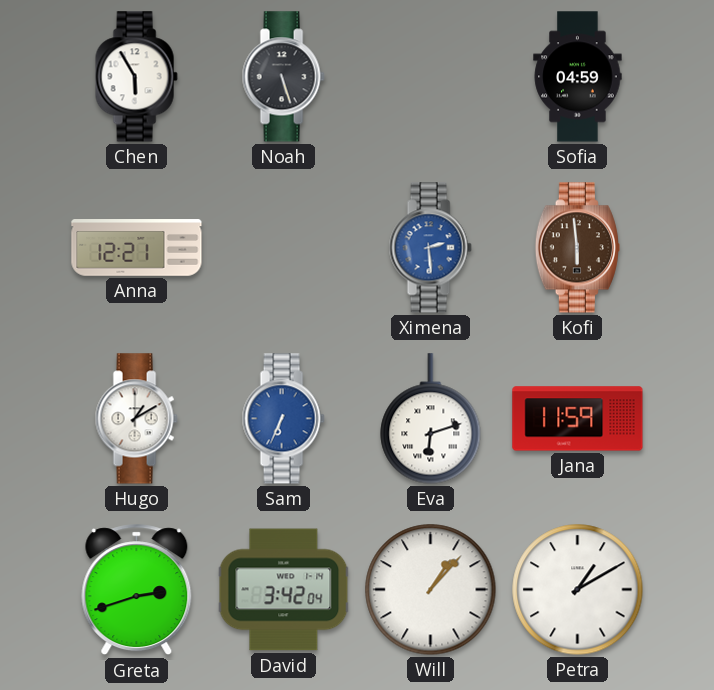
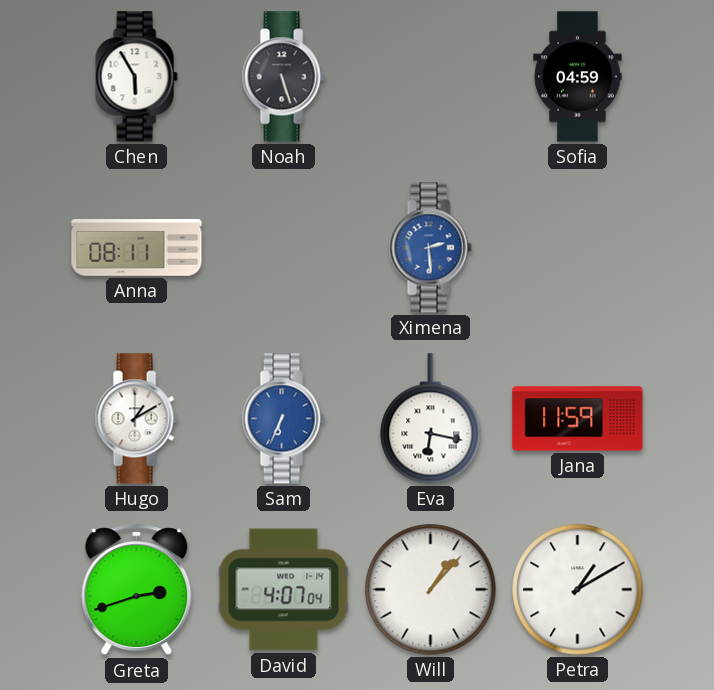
Anna: 12:21 -> 08:11
Kofi: 5:59 -> none
Eva: 6:12 -> 6:17
David: 3:42 -> 4:07
